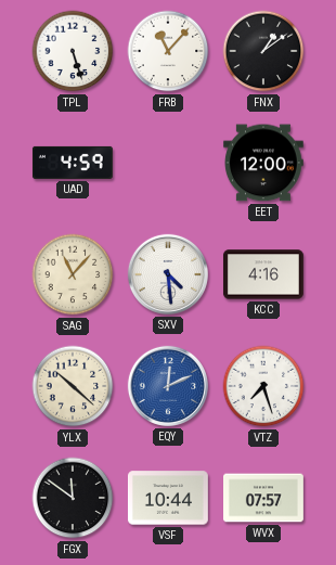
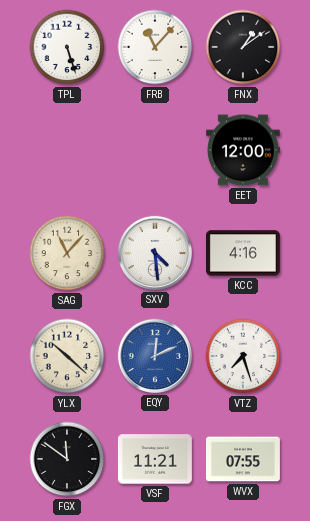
UAD: 4:59 -> none
VSF: 10:44 -> 11:21
WVX: 07:57 -> 07:55
